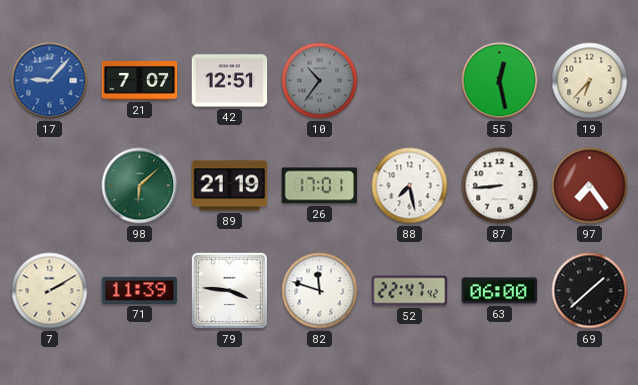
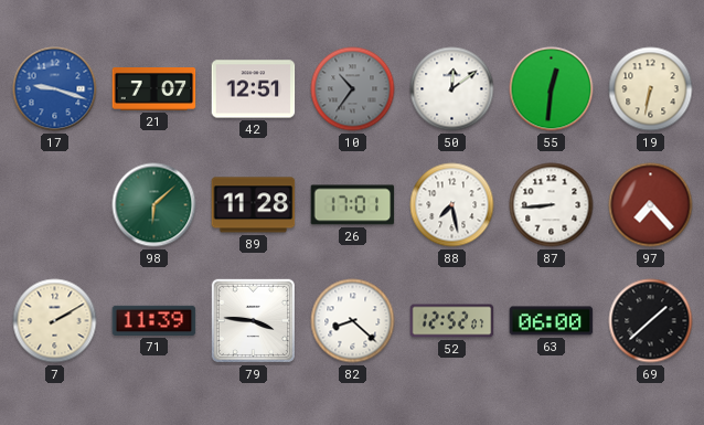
17: 9:07 -> 9:18
50: none -> 12:09
55: 12:28 -> 12:31
19: 6:37 -> 6:32
89: 21:19 -> 11:28
97: 7:24 -> 7:23
82: 11:48 -> 8:22
52: 22:47 -> 12:52
